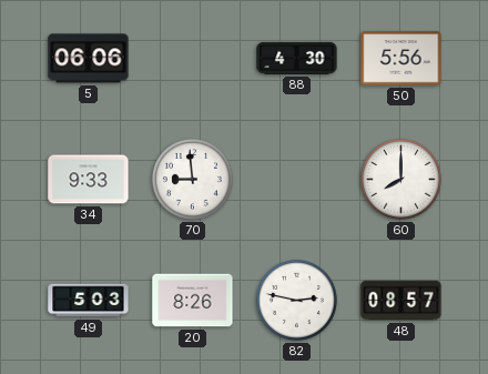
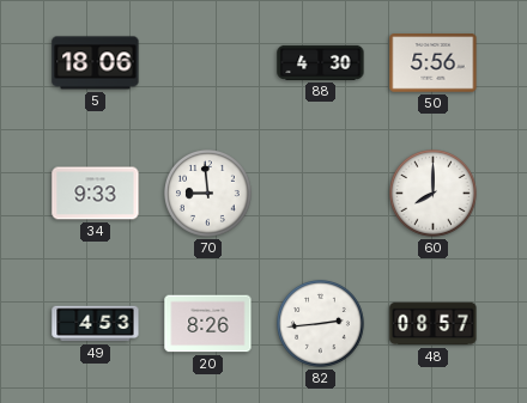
5: 06:06 -> 18:06
49: 5:03 -> 4:53
82: 2:47 -> 2:44
